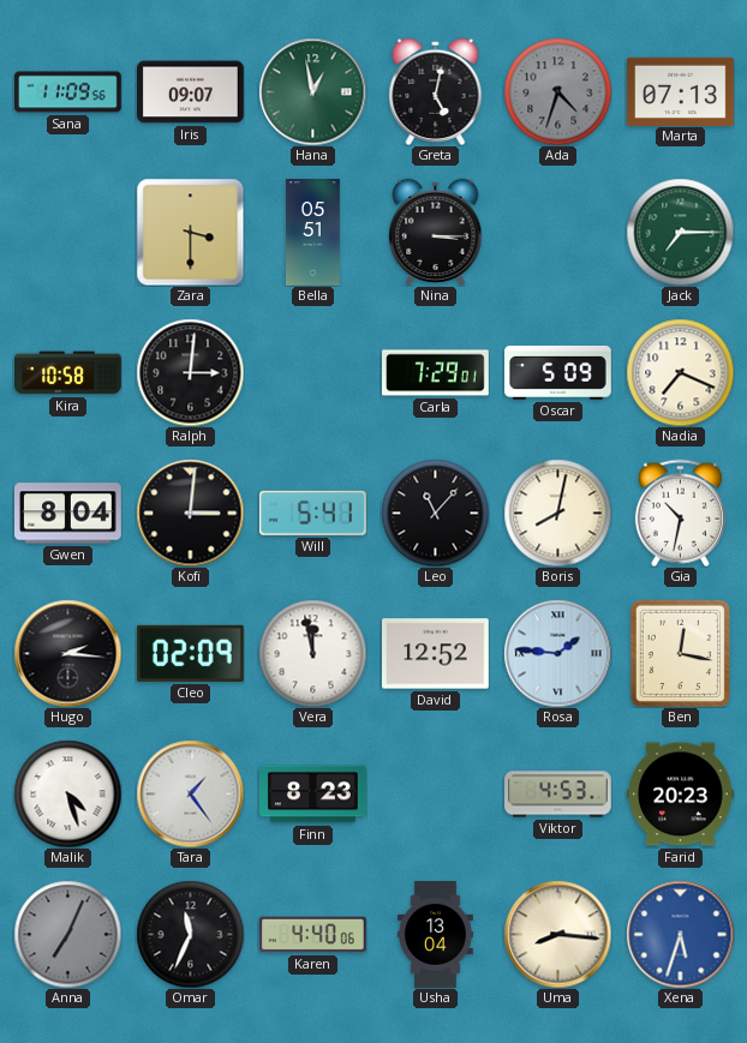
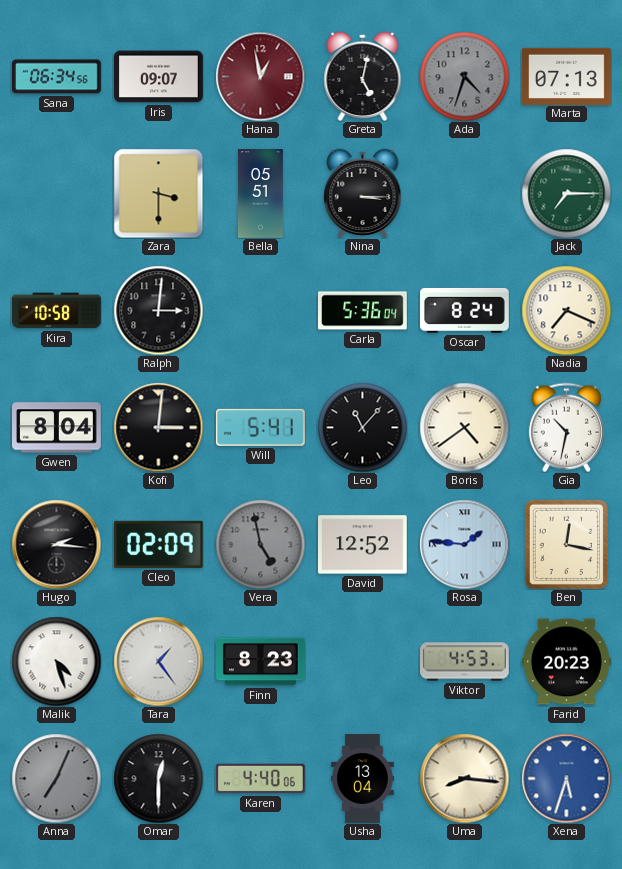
Sana: 11:09 -> 06:34
Hana dial: green -> burgundy
Carla: 7:29 -> 5:36
Oscar: 5:09 -> 8:24
Boris: 8:02 -> 4:39
Vera: 11:58 -> 4:58
Vera dial: white -> grey
Omar: 11:34 -> 12:30
